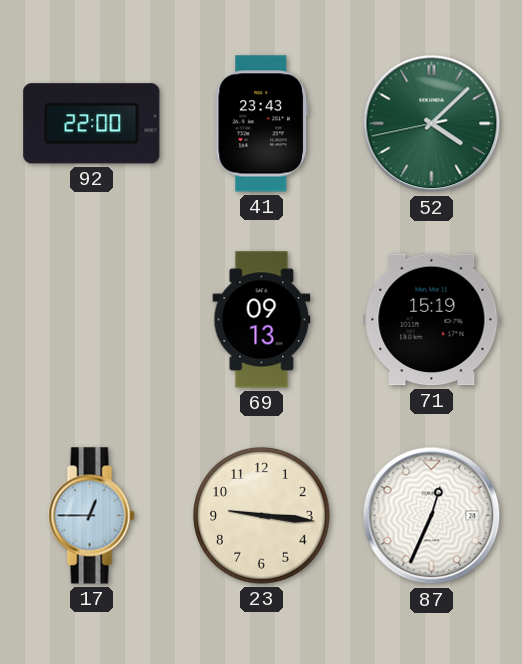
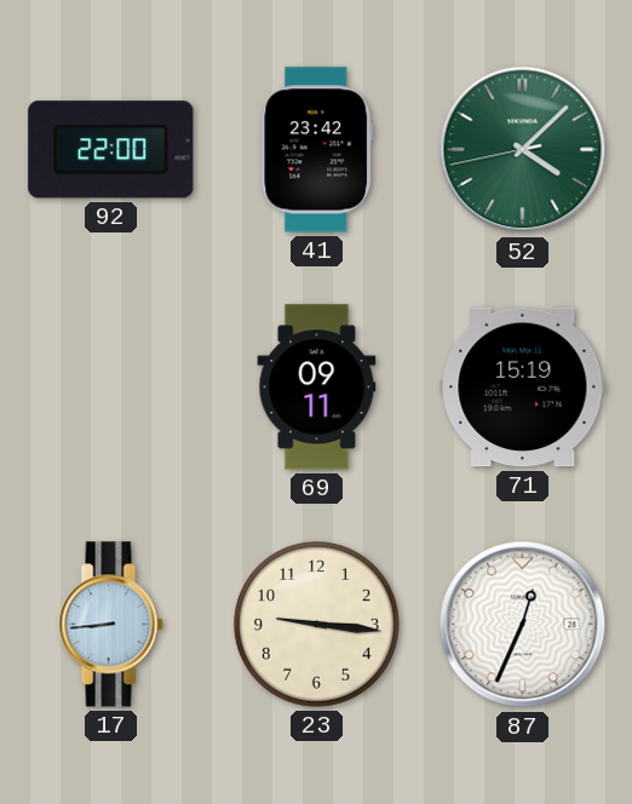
41: 23:43 -> 23:42
69: 09:13 -> 09:11
17: 12:45 -> 8:44
